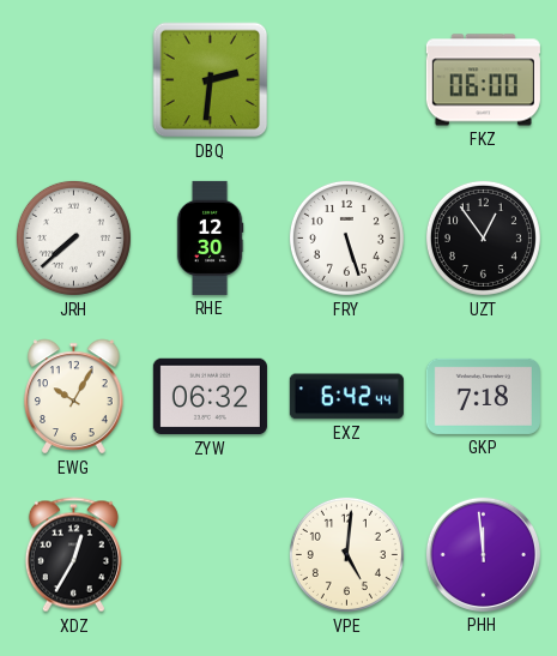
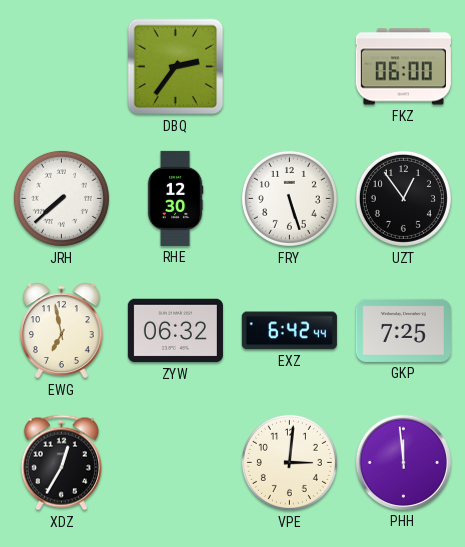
DBQ: 2:31 -> 2:36
EWG: 10:05 -> 6:58
GKP: 7:18 -> 7:25
VPE: 5:01 -> 3:01
